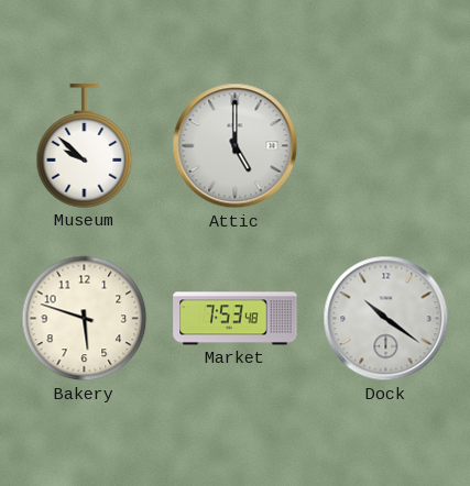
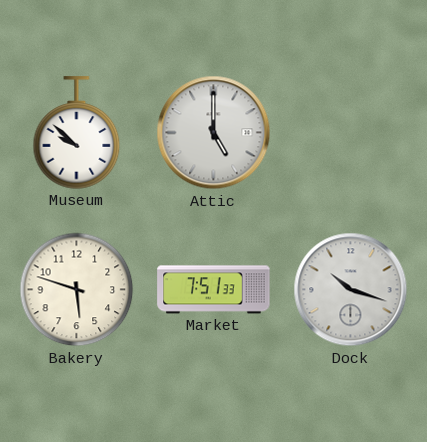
Market: 7:53 -> 7:51
Dock: 10:21 -> 10:18
